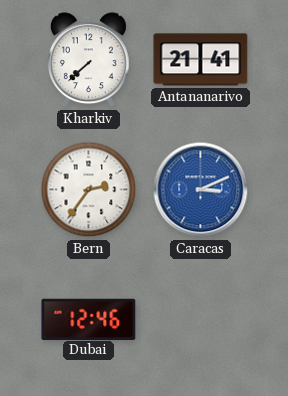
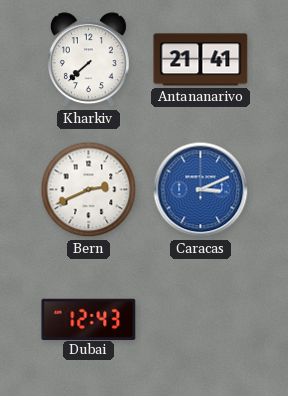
Bern: 2:36 -> 2:41
Dubai: 12:46 -> 12:43
